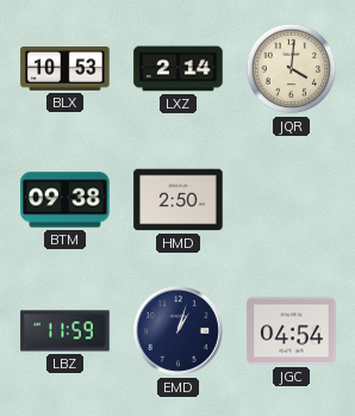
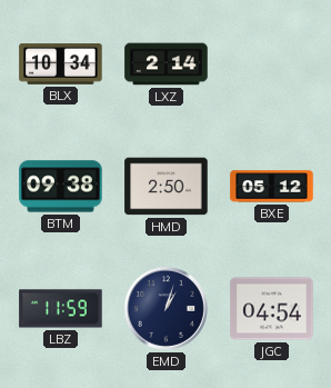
BLX: 10:53 -> 10:34
JQR: 4:01 -> none
BXE: none -> 05:12
